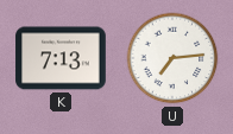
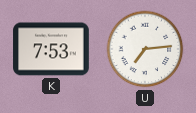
K: 7:13 -> 7:53
